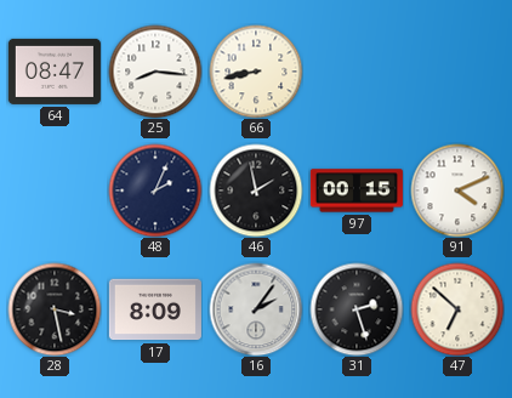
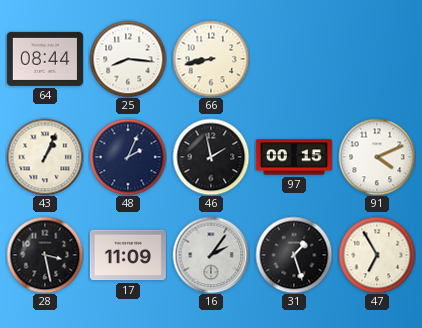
64: 08:47 -> 08:44
43: none -> 1:04
17: 8:09 -> 11:09
31: 2:27 -> 1:27
47: 6:52 -> 6:55
